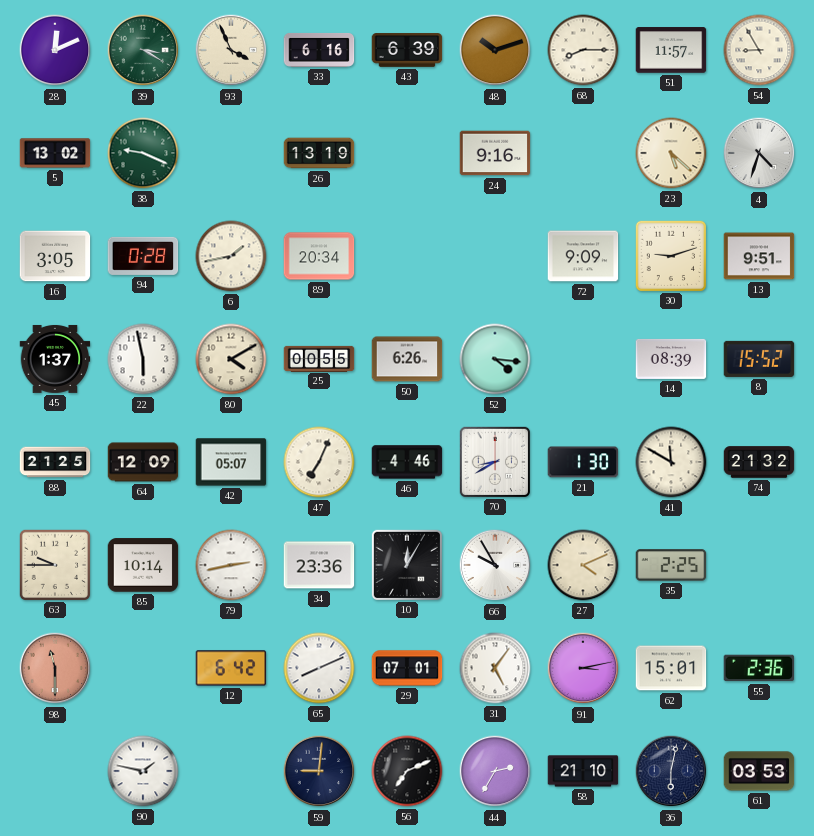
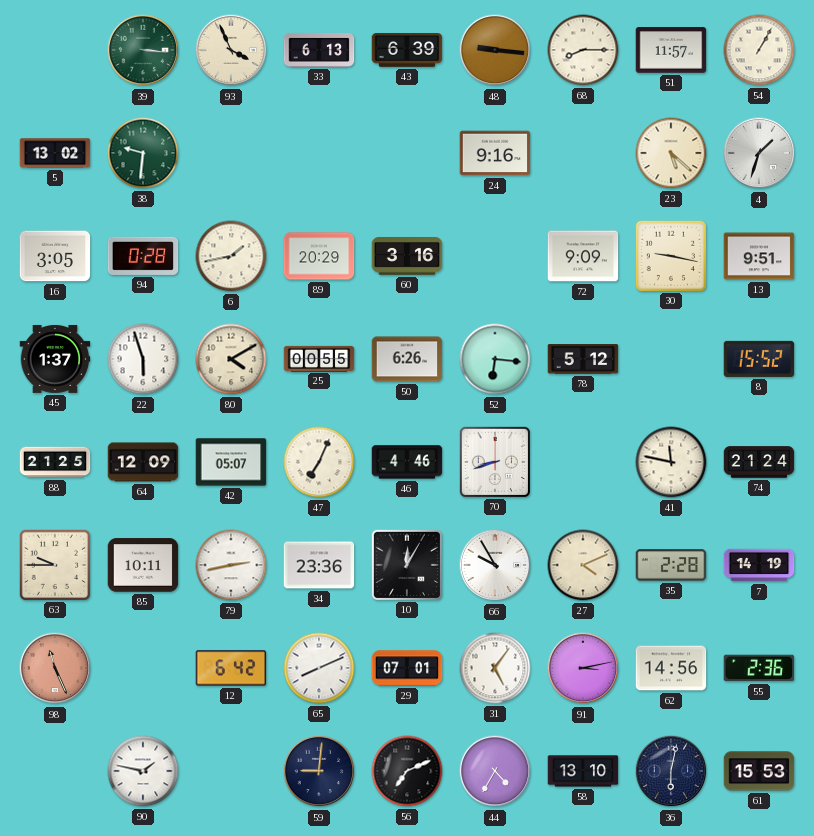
28: 12:11 -> none
39: 3:20 -> 3:16
33: 6:16 -> 6:13
48: 10:12 -> 9:16
54: 8:55 -> 1:05
38: 9:19 -> 9:31
26: 13:19 -> none
4: 4:33 -> 1:33
89: 20:34 -> 20:29
60: none -> 3:16
30: 9:12 -> 9:17
22: 5:58 -> 5:57
52: 4:16 -> 6:16
78: none -> 5:12
14: 08:39 -> none
70: 8:40 -> 8:42
21: 1:30 -> none
41: 11:50 -> 11:47
74: 21:32 -> 21:24
85: 10:14 -> 10:11
35: 2:25 -> 2:28
7: none -> 14:19
98: 11:30 -> 11:26
62: 15:01 -> 14:56
44: 2:35 -> 4:35
58: 21:10 -> 13:10
61: 03:53 -> 15:53
